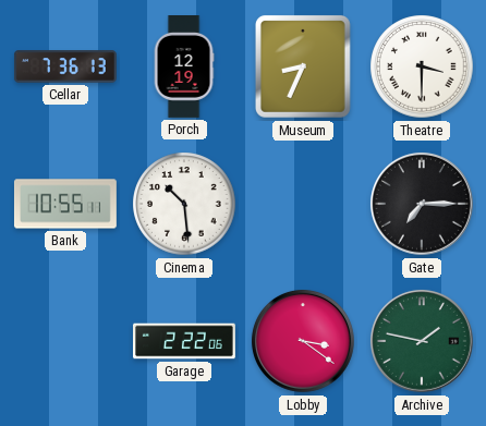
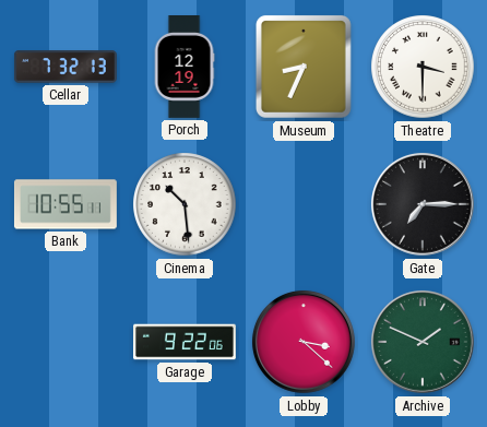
Cellar: 7:36 -> 7:32
Garage: 2:22 -> 9:22
Lobby: 3:21 -> 3:22
Archive: 1:47 -> 1:49
